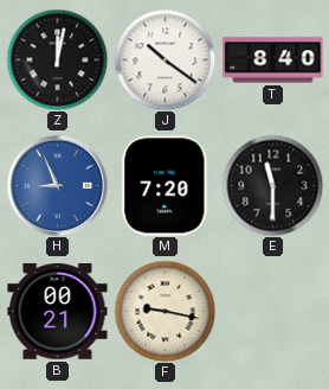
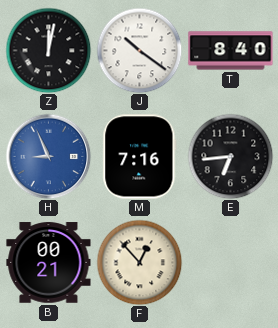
M: 7:20 -> 7:16
E: 11:30 -> 6:44
F: 9:17 -> 12:53
